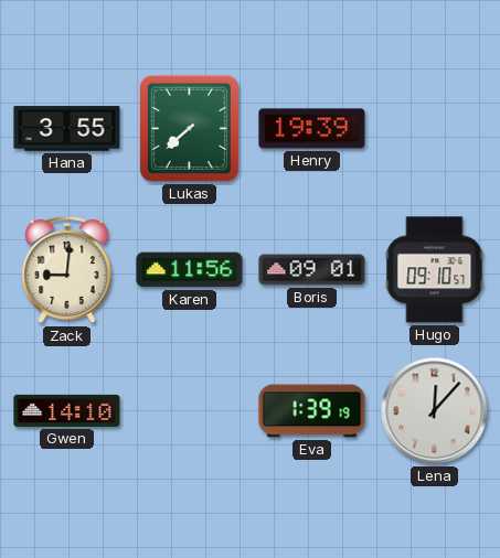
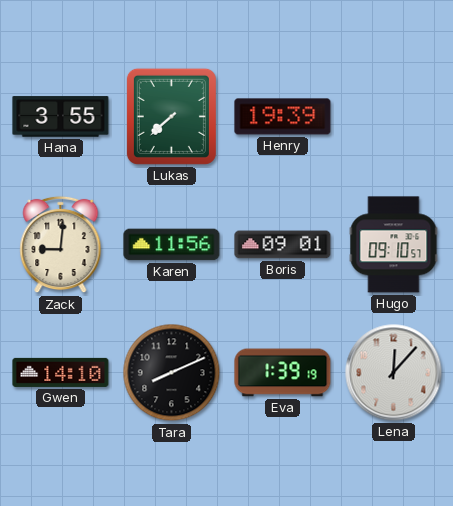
Tara: none -> 8:11
